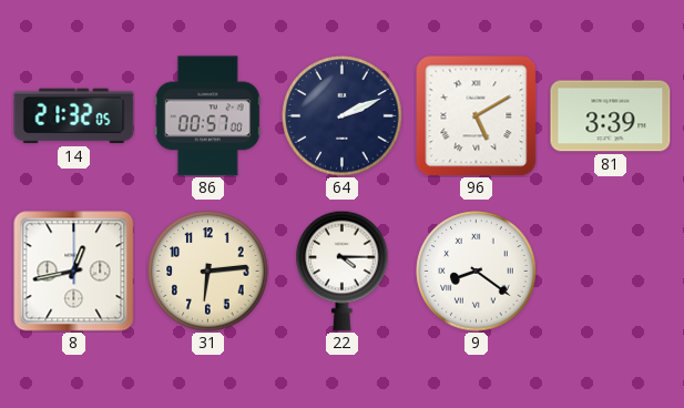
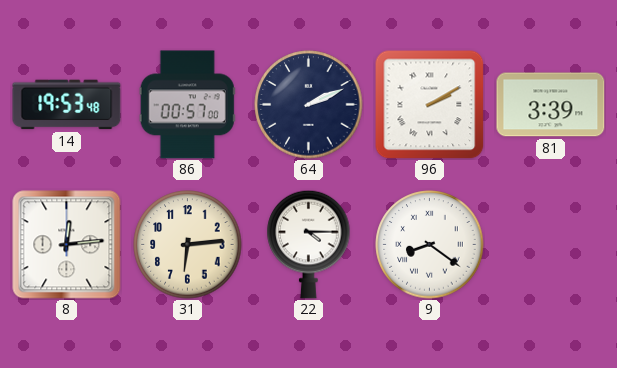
14: 21:32 -> 19:53
96: 5:10 -> 2:10
8: 12:43 -> 12:14
